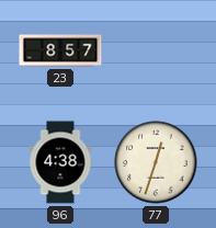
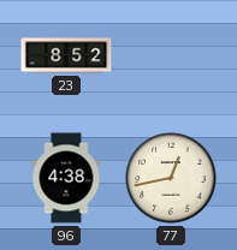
23: 8:57 -> 8:52
77: 12:33 -> 12:43
